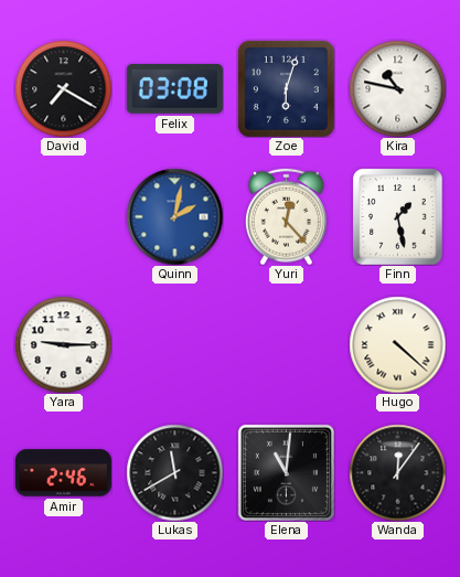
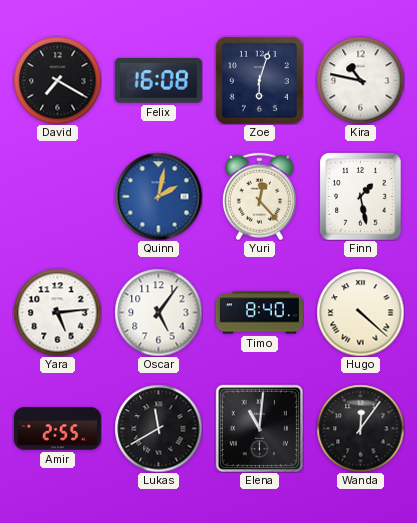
Felix: 03:08 -> 16:08
Yara: 9:15 -> 5:14
Oscar: none -> 5:06
Timo: none -> 8:40
Amir: 2:46 -> 2:55
